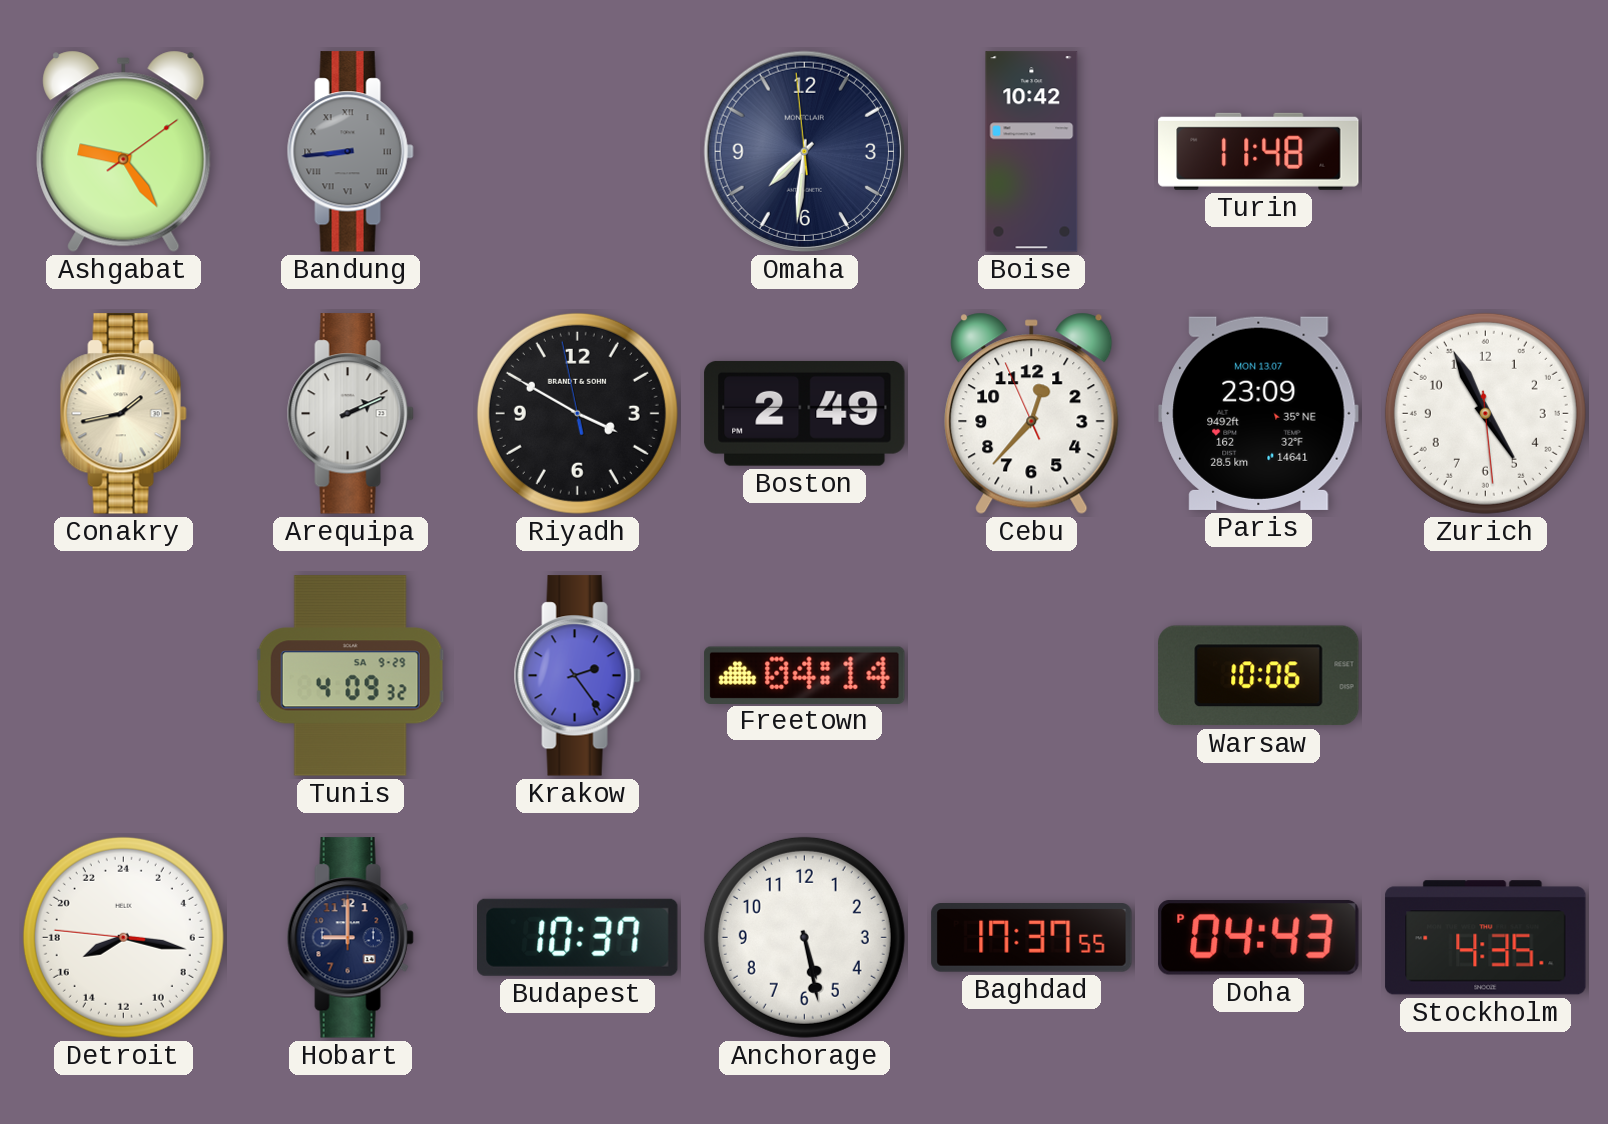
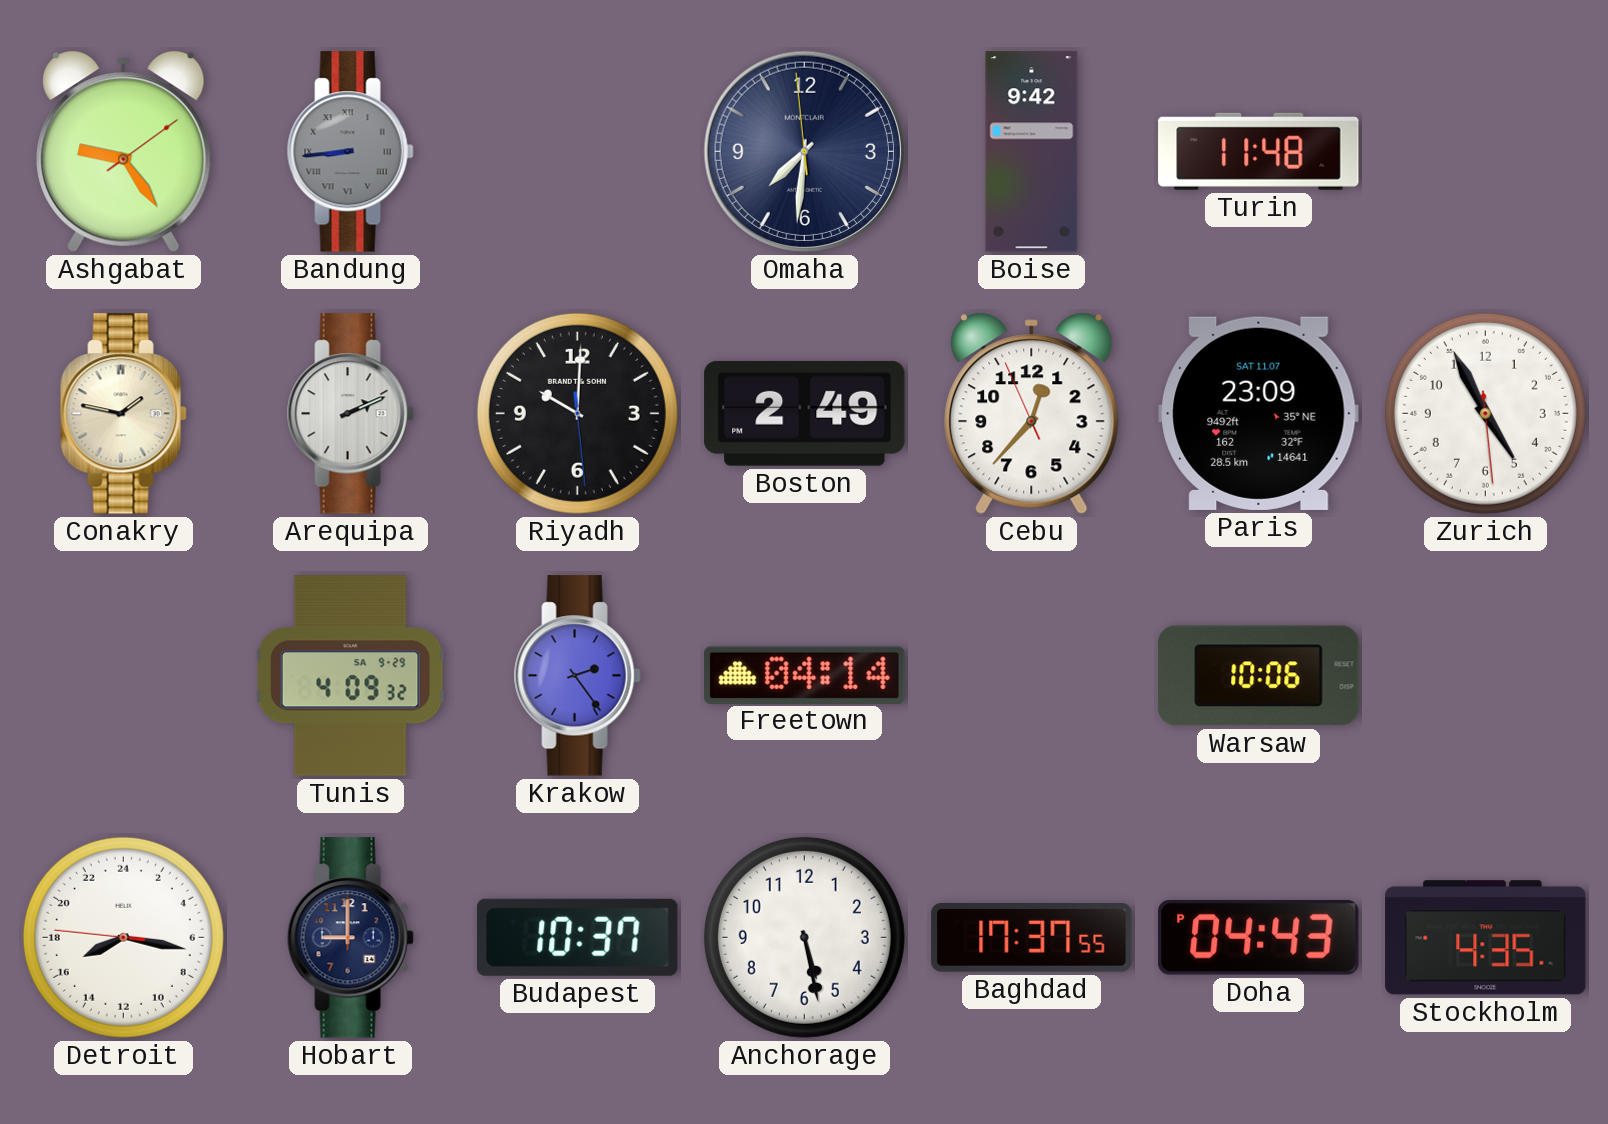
Boise: 10:42 -> 9:42
Conakry: 1:43 -> 1:47
Riyadh: 3:49 -> 10:00
Paris date: MON 13.07 -> SAT 11.07
